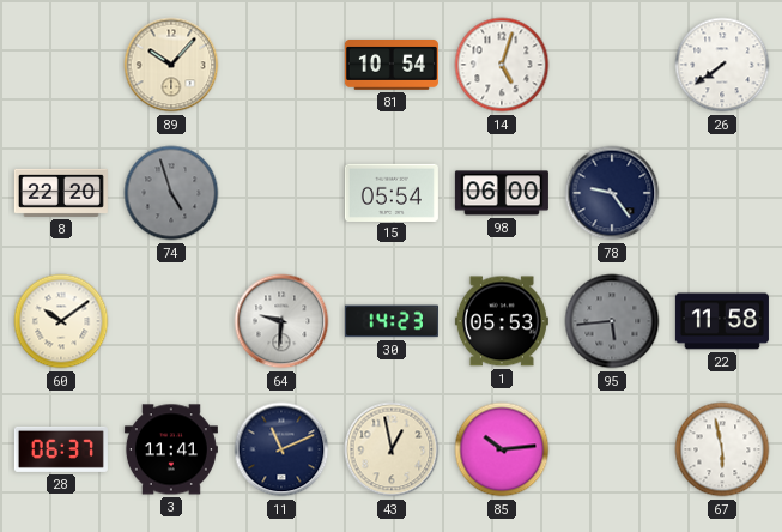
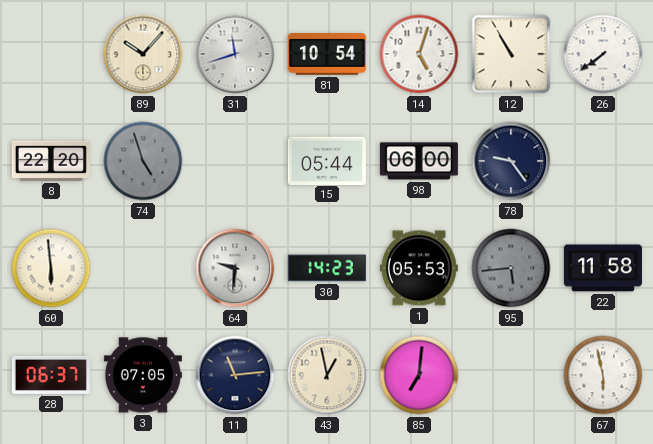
31: none -> 11:42
12: none -> 10:55
15: 05:54 -> 05:44
60: 10:09 -> 5:59
3: 11:41 -> 07:05
11: 11:11 -> 11:14
85: 10:14 -> 7:01
